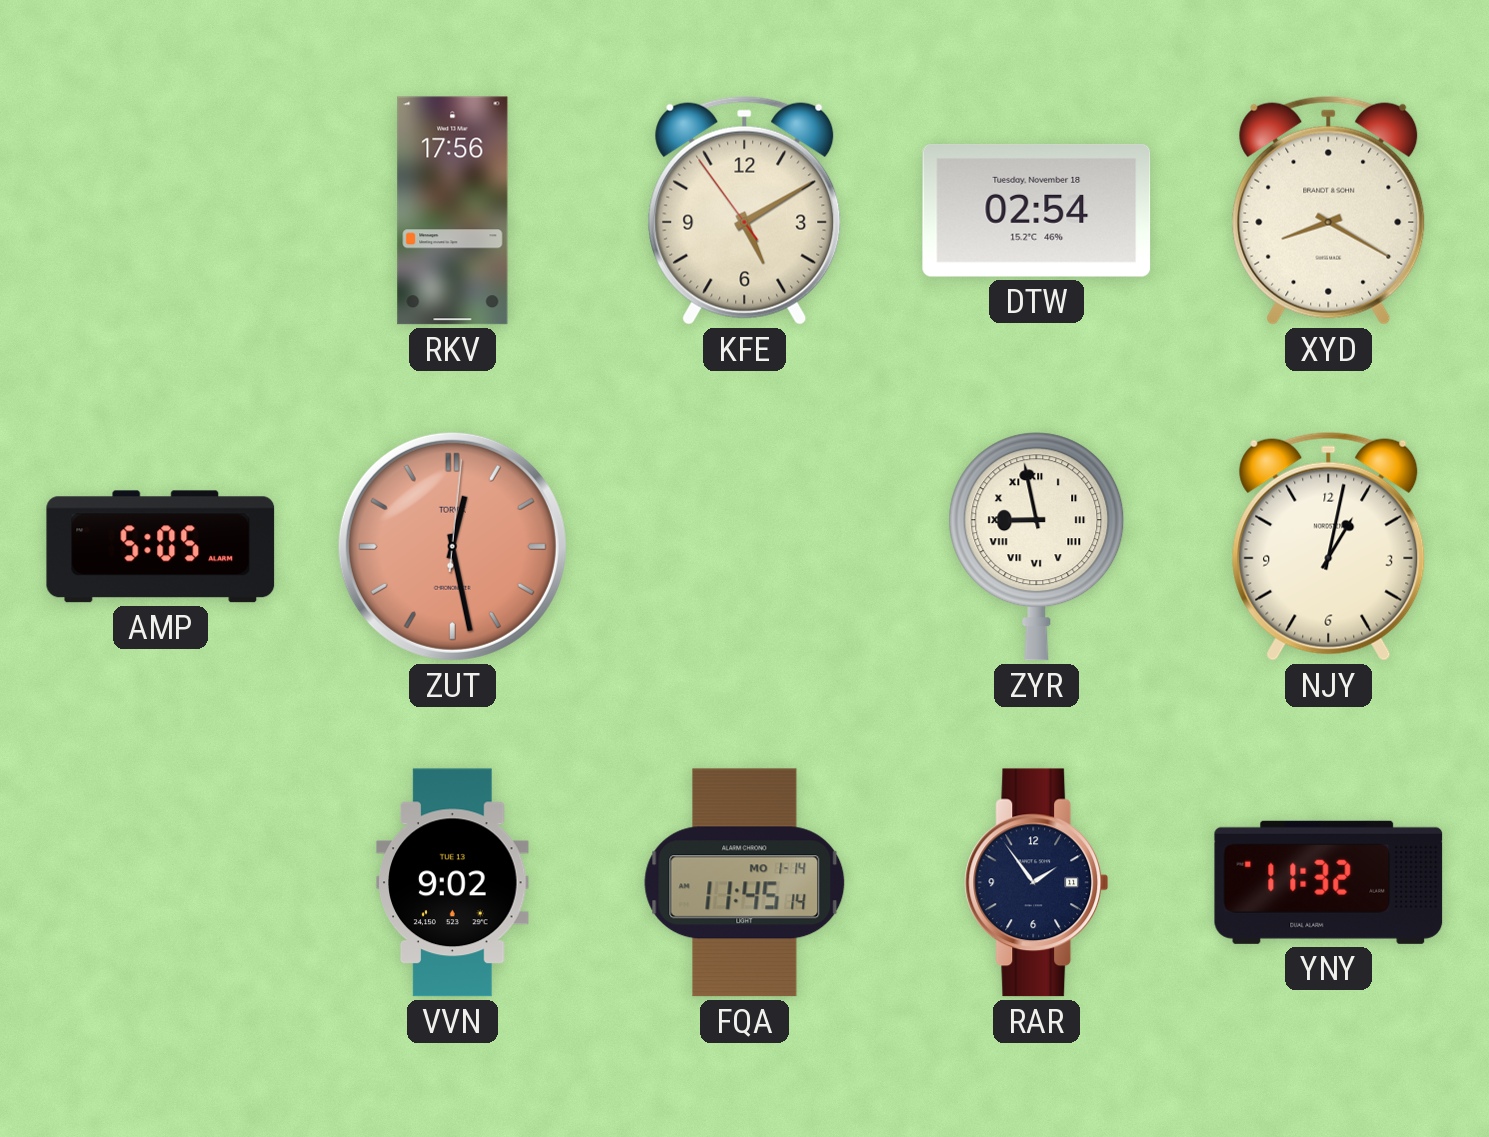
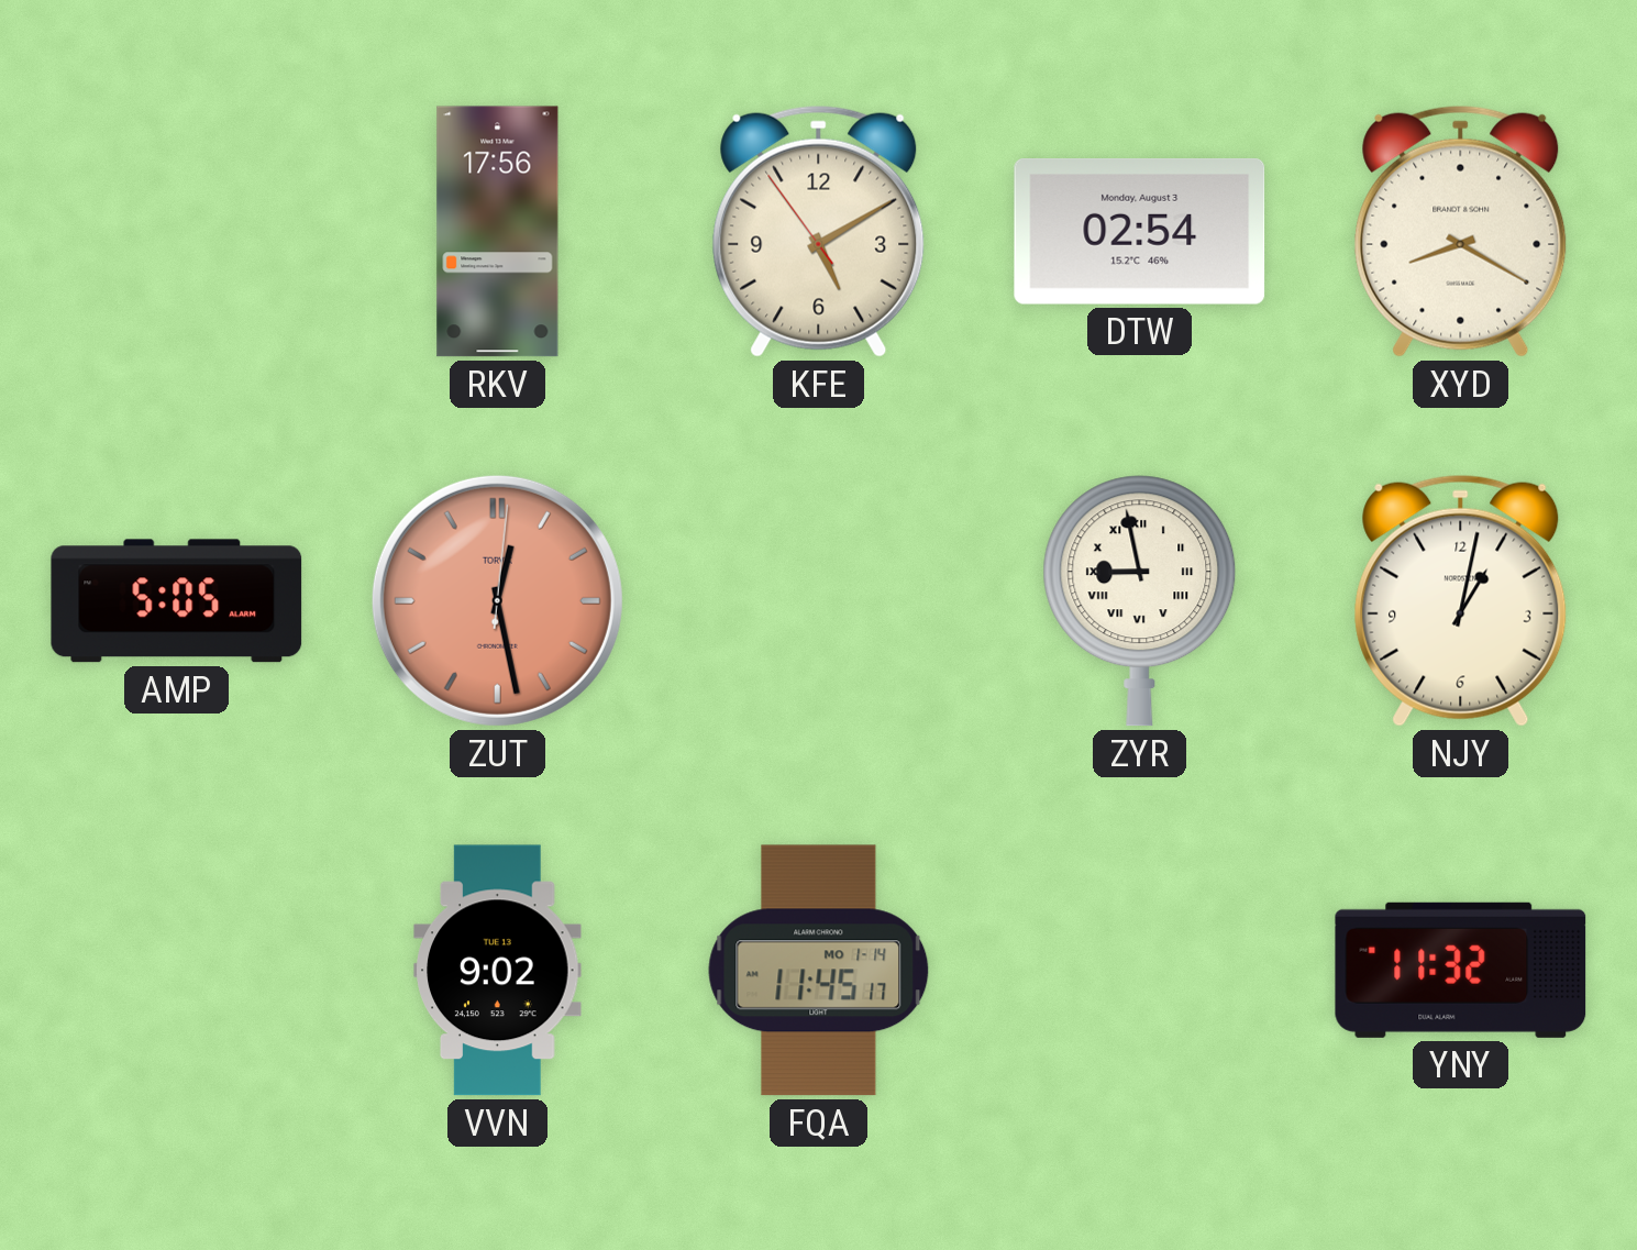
DTW date: Tuesday, November 18 -> Monday, August 3
FQA: 11:45:14 -> 11:45:17
RAR: 1:54 -> none
